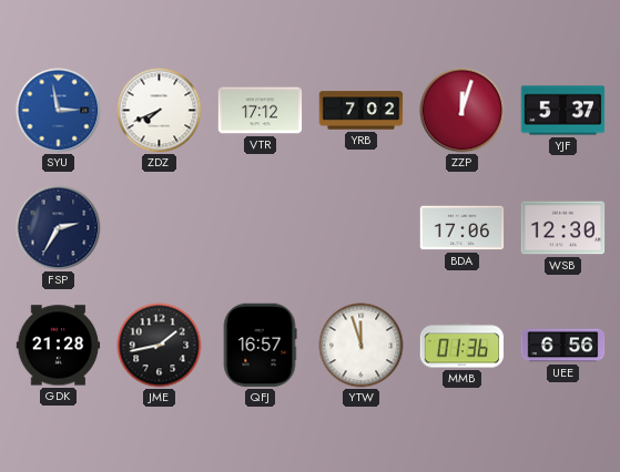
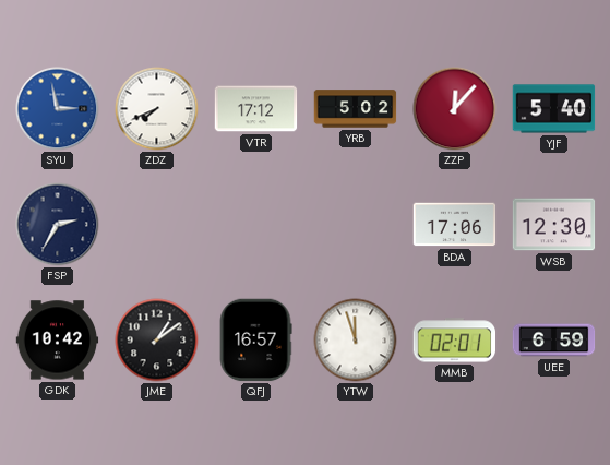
YRB: 7:02 -> 5:02
ZZP: 12:03 -> 12:07
YJF: 5:37 -> 5:40
GDK: 21:28 -> 10:42
JME: 1:43 -> 1:09
MMB: 01:36 -> 02:01
UEE: 6:56 -> 6:59
